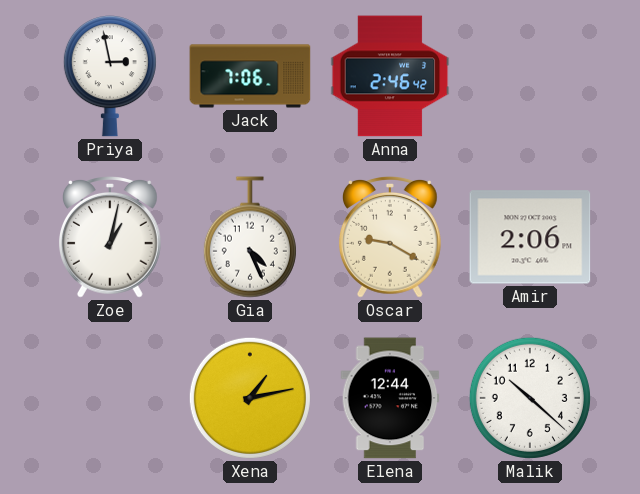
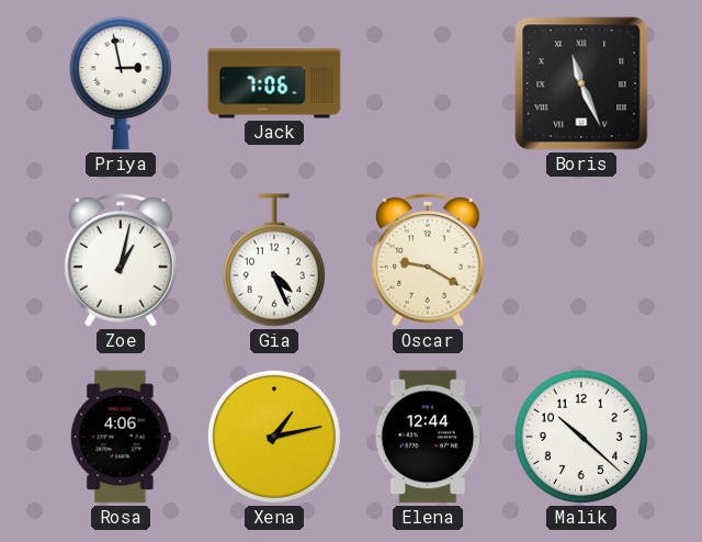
Anna: 2:46 -> none
Boris: none -> 11:26
Amir: 2:06 -> none
Rosa: none -> 4:06
